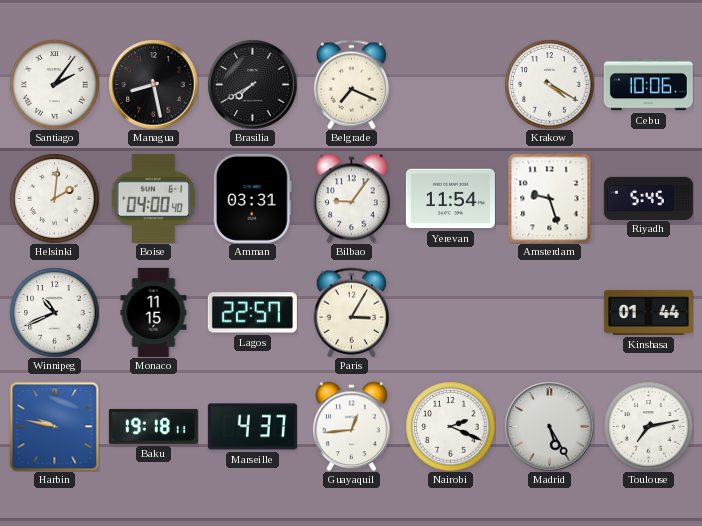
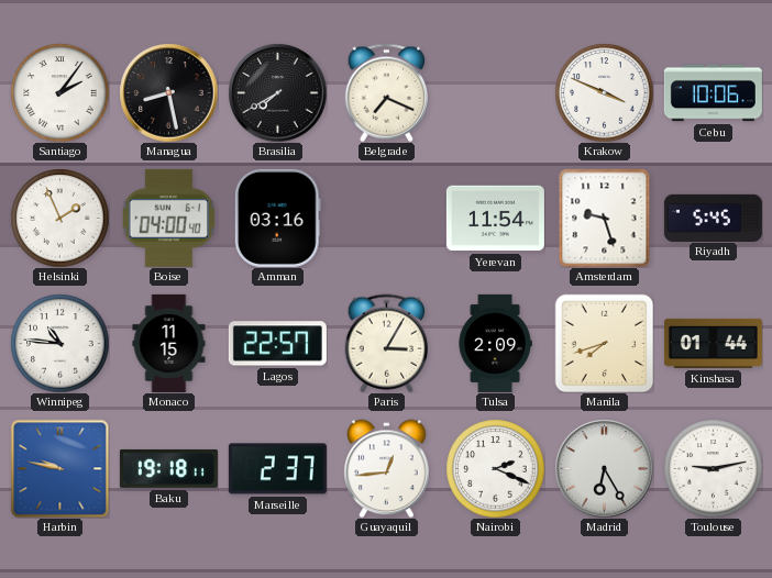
Krakow: 4:20 -> 3:49
Helsinki: 2:01 -> 1:56
Amman: 03:31 -> 03:16
Bilbao: 9:06 -> none
Winnipeg: 10:41 -> 10:46
Tulsa: none -> 2:09
Manila: none -> 7:42
Marseille: 4:37 -> 2:37
Madrid: 5:25 -> 6:25
Toulouse: 7:13 -> 9:13
